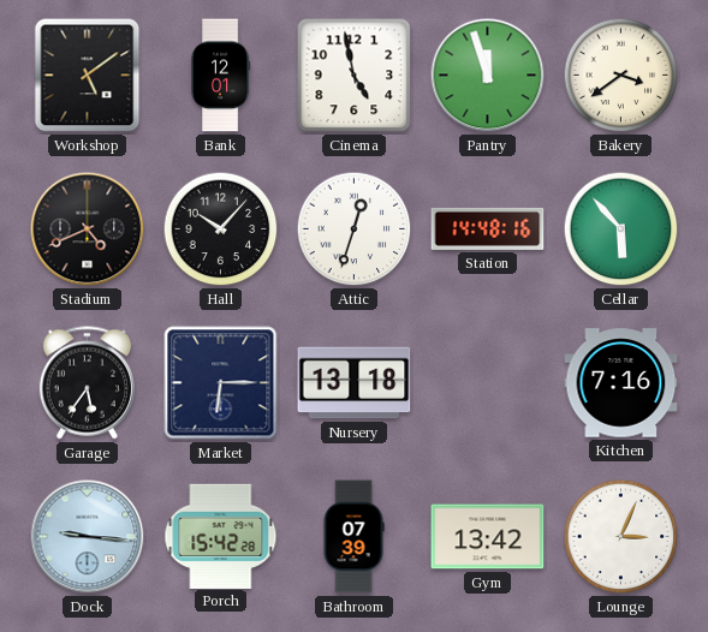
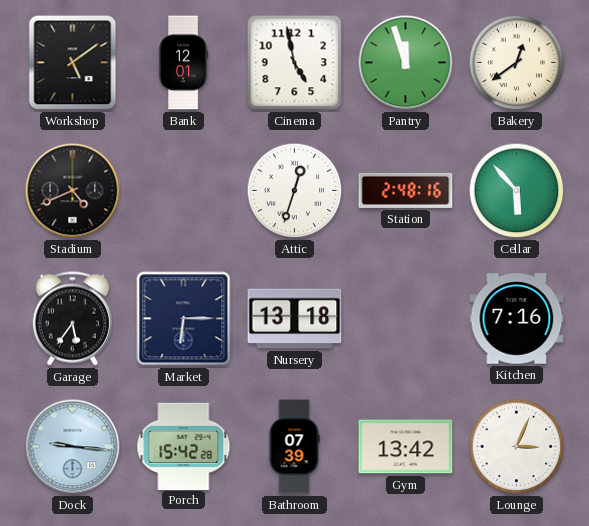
Bakery: 3:39 -> 12:39
Hall: 10:07 -> none
Station: 14:48 -> 2:48
